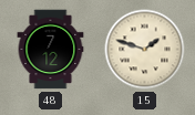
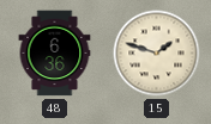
48: 7:12 -> 6:36
